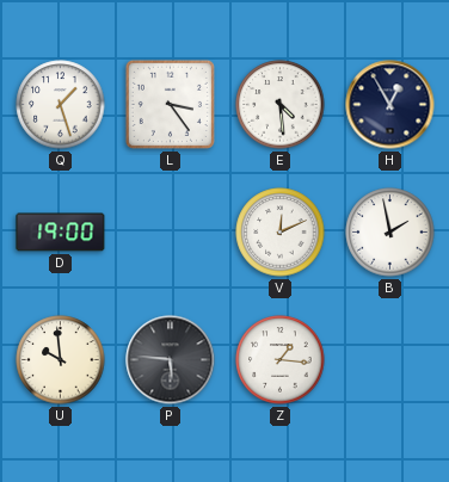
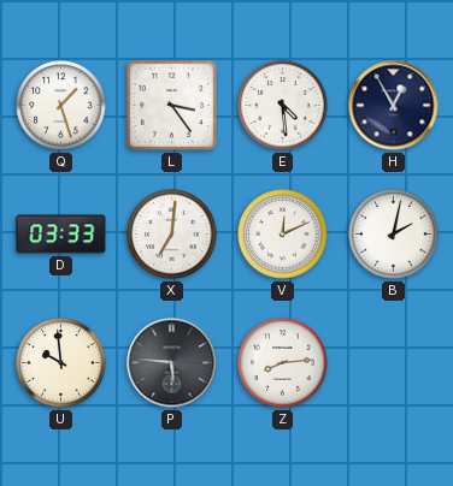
D: 19:00 -> 03:33
X: none -> 7:01
B: 1:58 -> 2:02
Z: 1:16 -> 8:14
